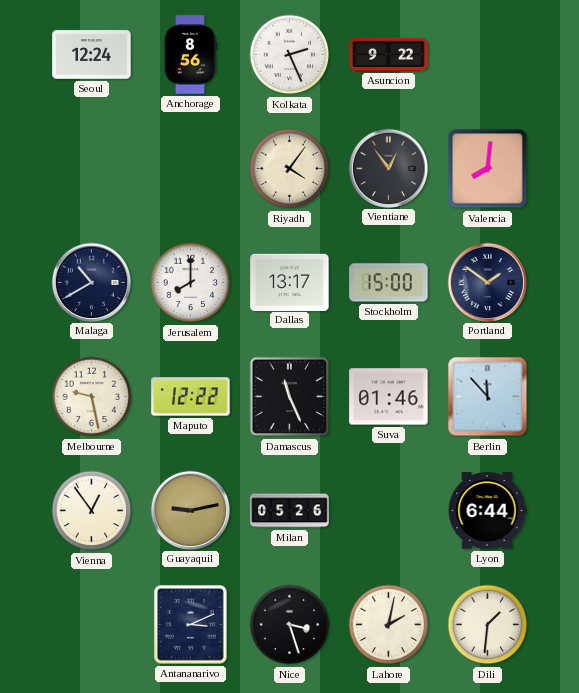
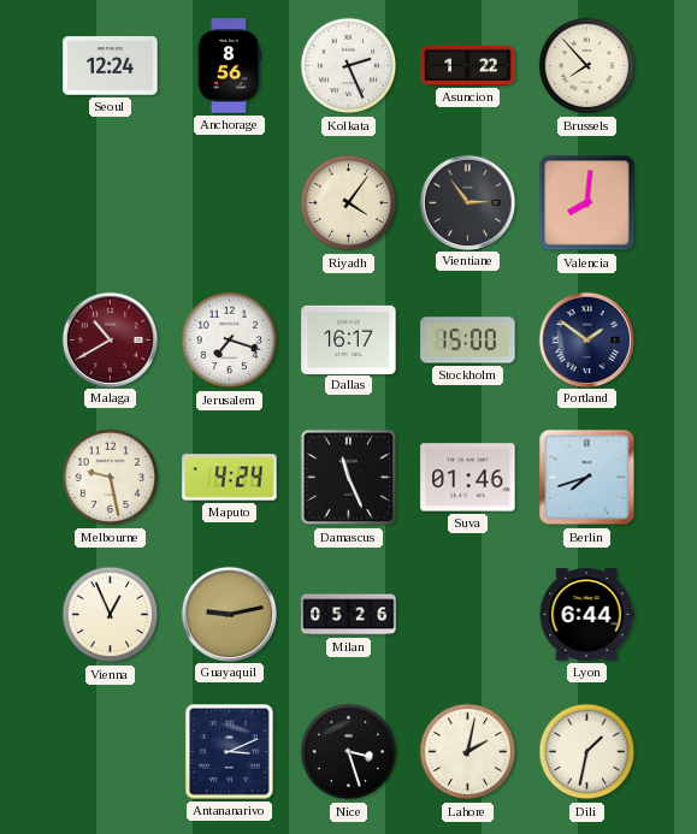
Asuncion: 9:22 -> 1:22
Brussels: none -> 7:53
Vientiane: 12:54 -> 2:54
Malaga dial: navy -> burgundy
Jerusalem: 8:00 -> 7:18
Dallas: 13:17 -> 16:17
Maputo: 12:22 -> 4:24
Berlin: 11:53 -> 7:42
Vienna: 12:54 -> 12:56
Dili: 1:31 -> 1:32
